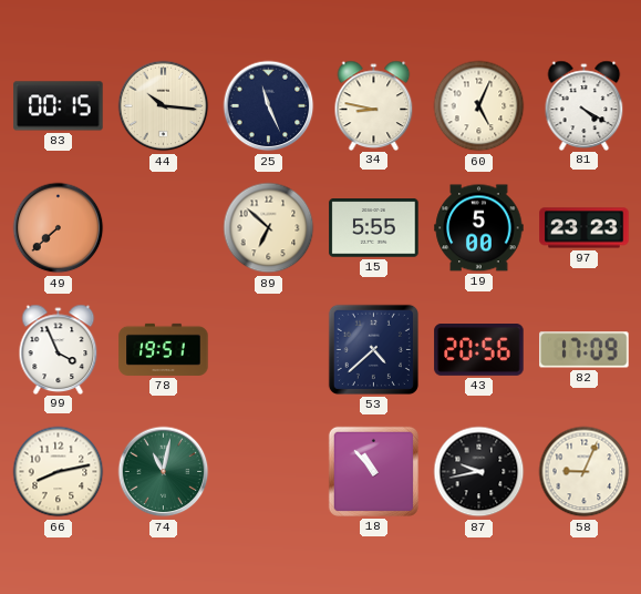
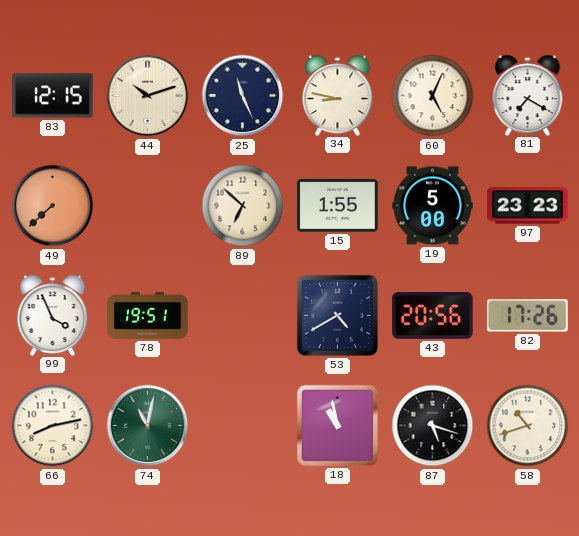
83: 00:15 -> 12:15
44: 10:16 -> 10:12
81: 4:20 -> 7:20
15: 5:55 -> 1:55
53: 4:38 -> 4:40
82: 17:09 -> 17:26
18: 10:53 -> 10:58
87: 9:43 -> 5:18
58: 9:04 -> 10:42
